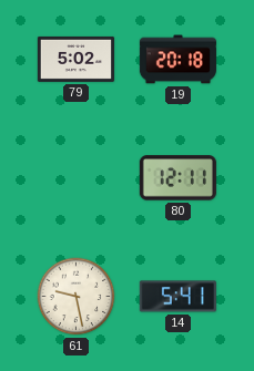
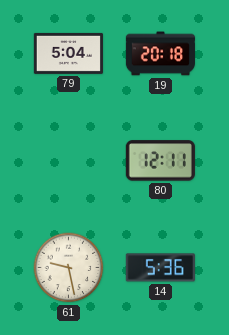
79: 5:02 -> 5:04
14: 5:41 -> 5:36
